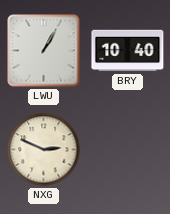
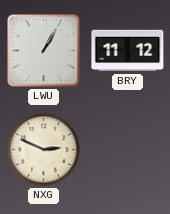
BRY: 10:40 -> 11:12
